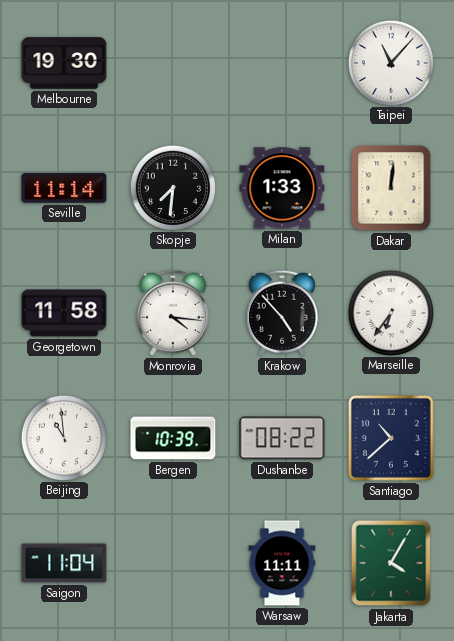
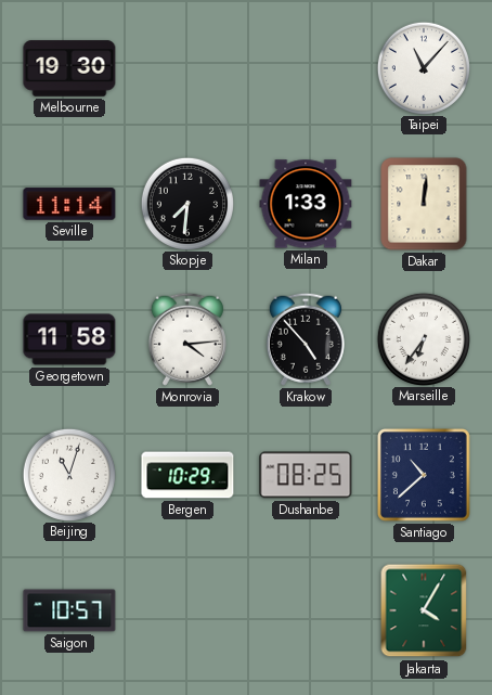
Monrovia: 4:16 -> 4:14
Beijing: 10:59 -> 11:03
Bergen: 10:39 -> 10:29
Dushanbe: 08:22 -> 08:25
Saigon: 11:04 -> 10:57
Warsaw: 11:11 -> none
